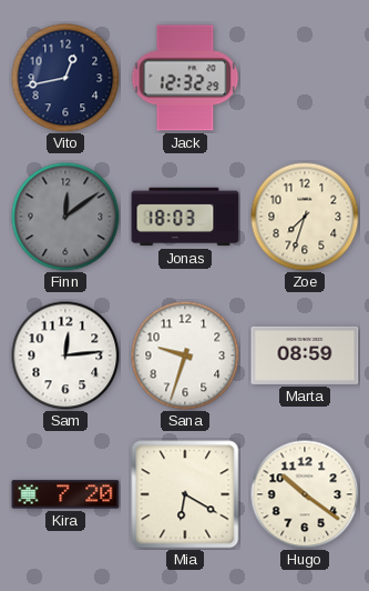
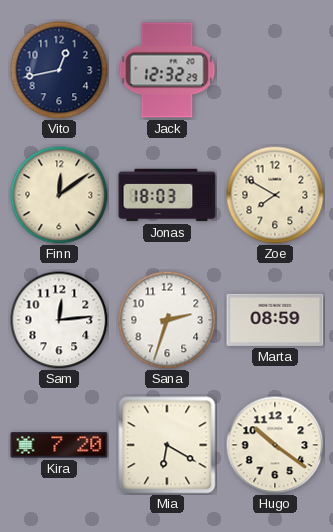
Finn dial: grey -> cream
Zoe: 7:33 -> 7:50
Sana: 9:33 -> 2:33
